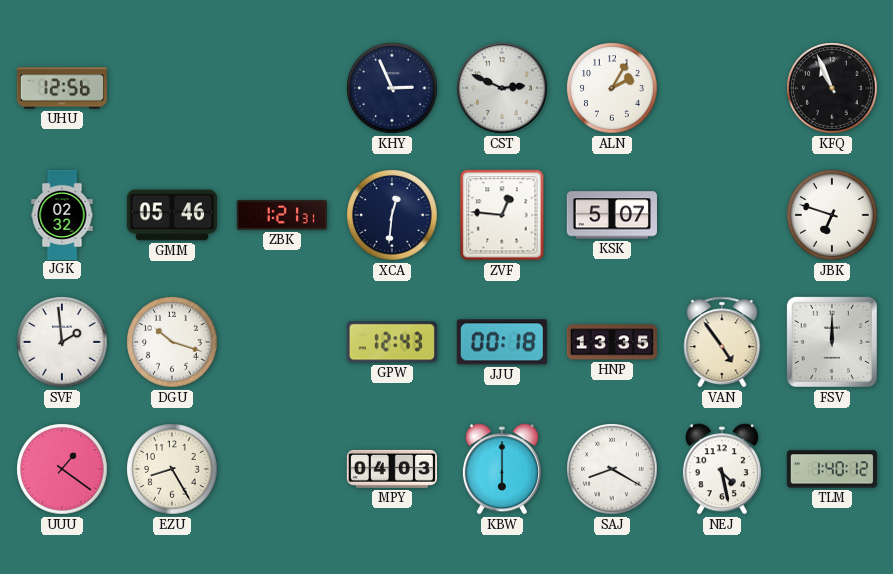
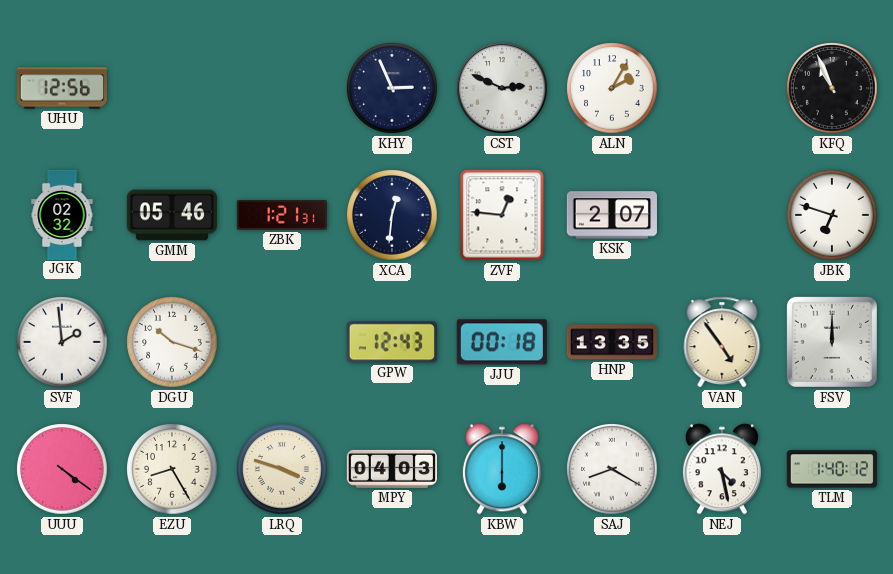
KSK: 5:07 -> 2:07
UUU: 1:21 -> 4:21
LRQ: none -> 3:48
